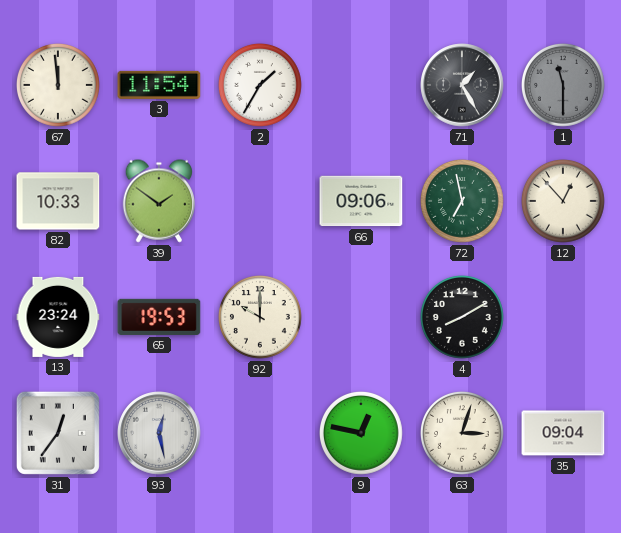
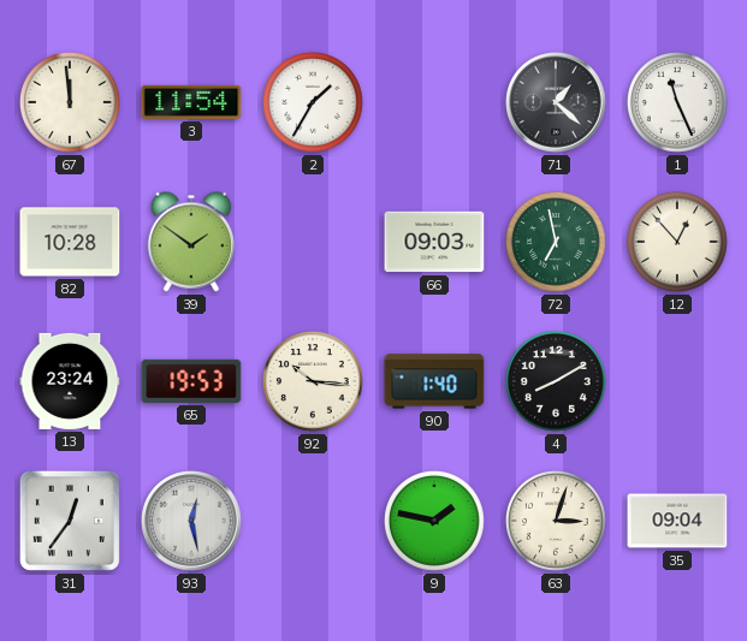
71: 1:25 -> 1:22
1: 11:30 -> 11:26
1 dial: grey -> white
82: 10:33 -> 10:28
66: 09:06 -> 09:03
92: 10:00 -> 10:16
90: none -> 1:40
9: 12:47 -> 1:47
